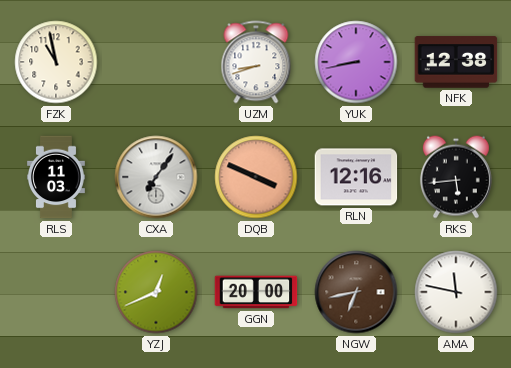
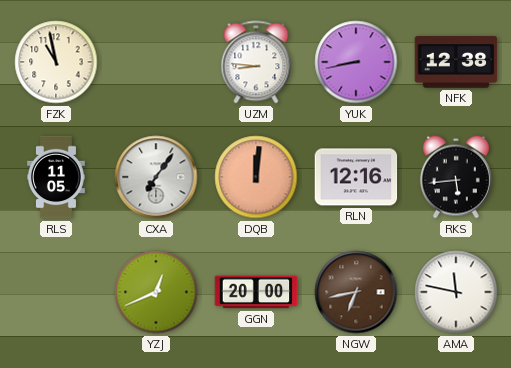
UZM: 8:42 -> 8:46
RLS: 11:03 -> 11:05
DQB: 3:49 -> 12:01
